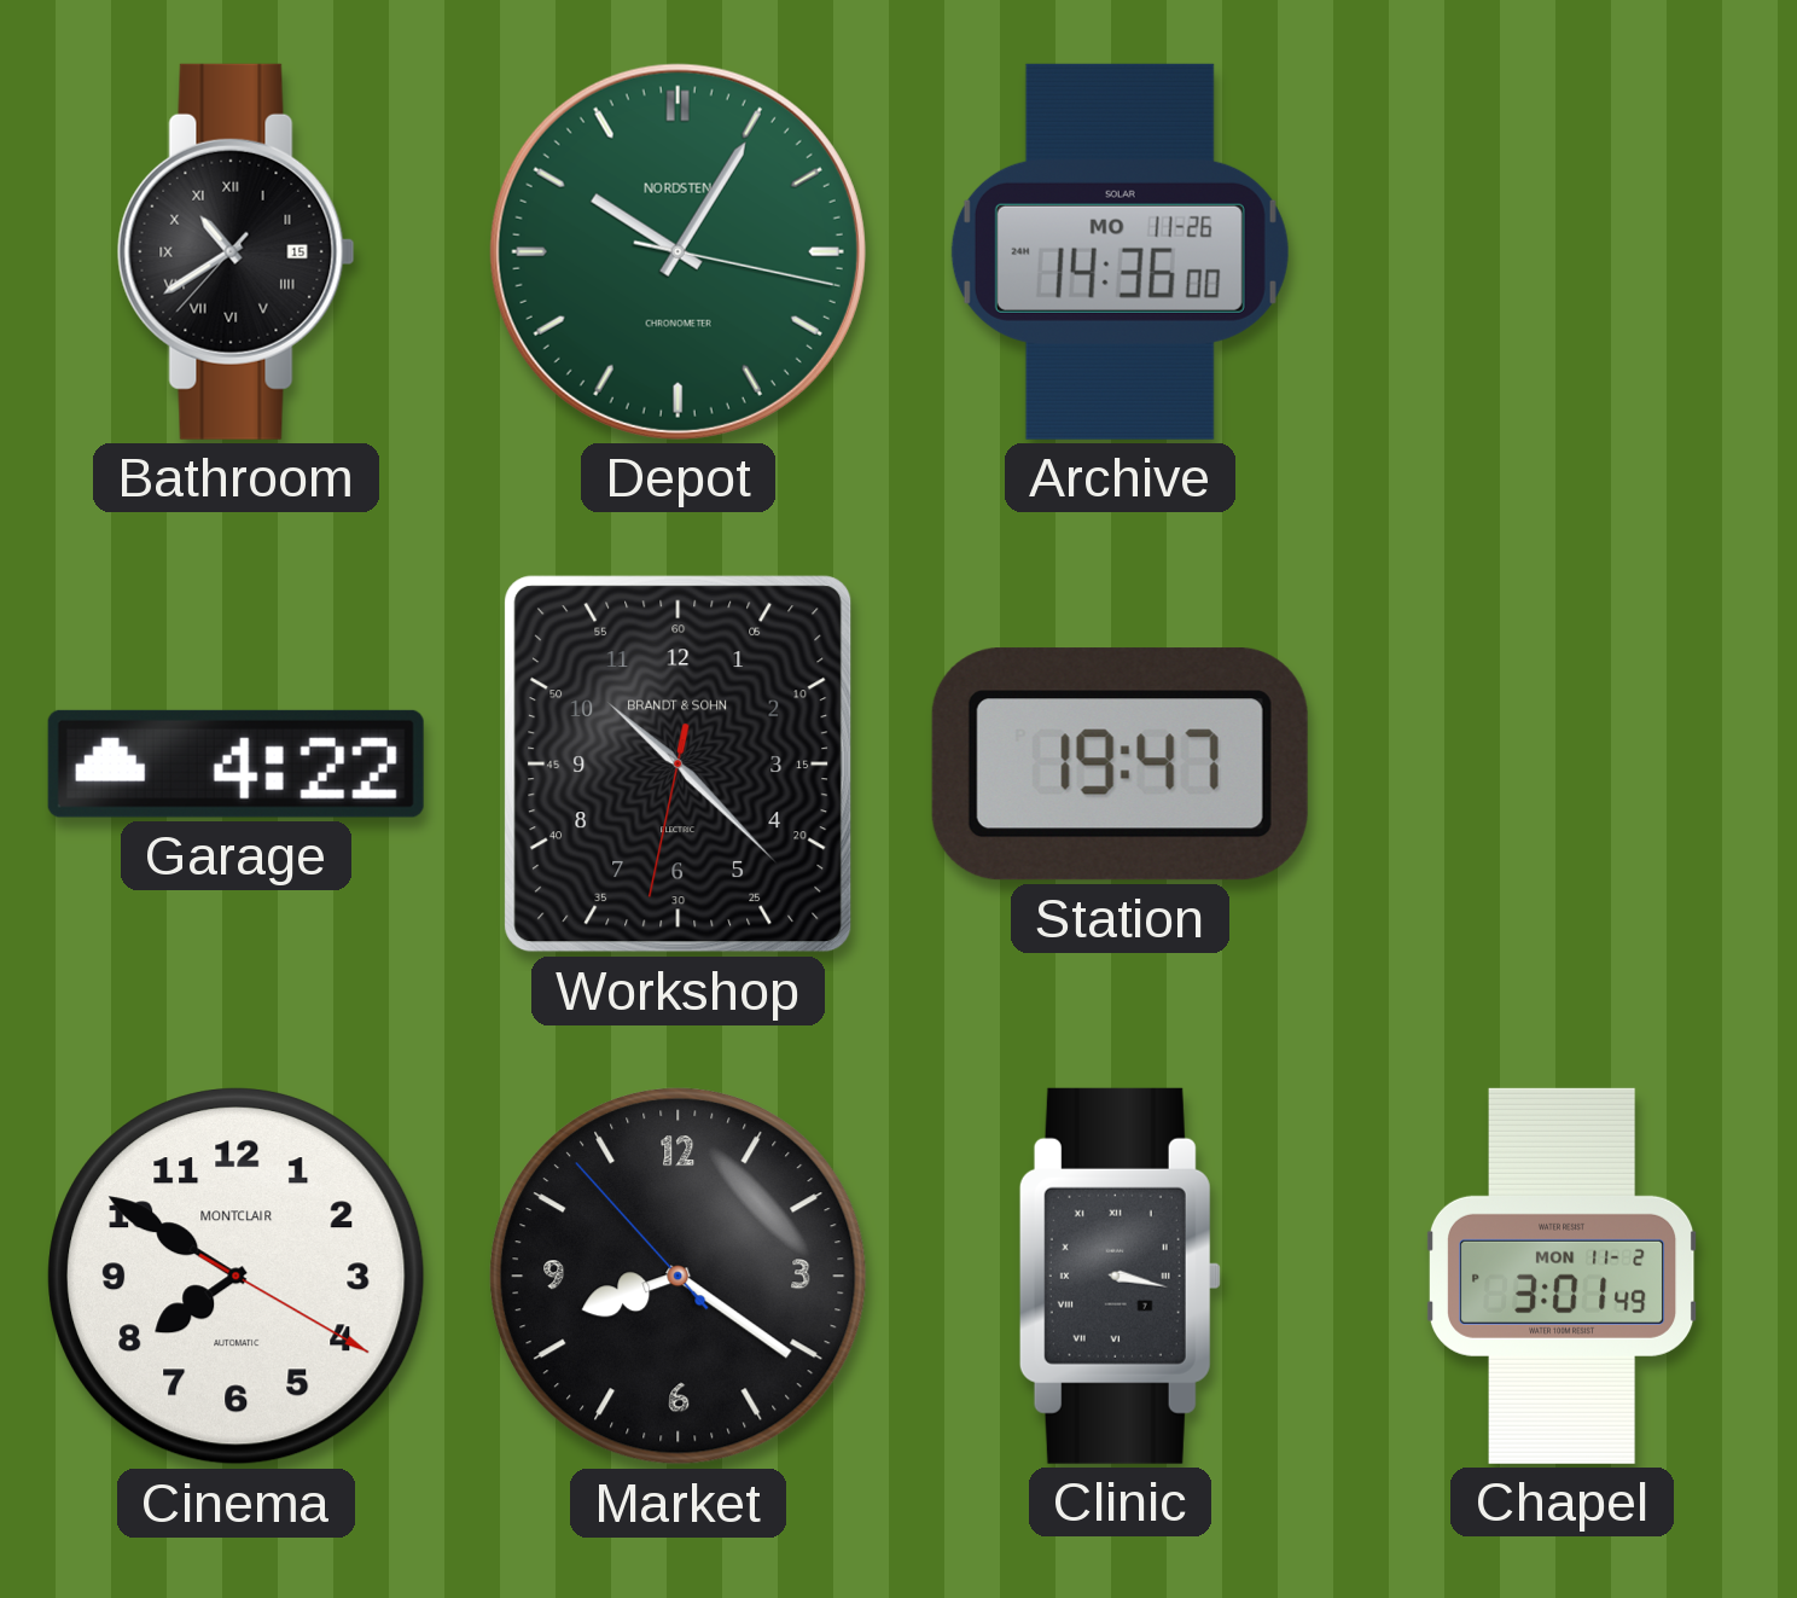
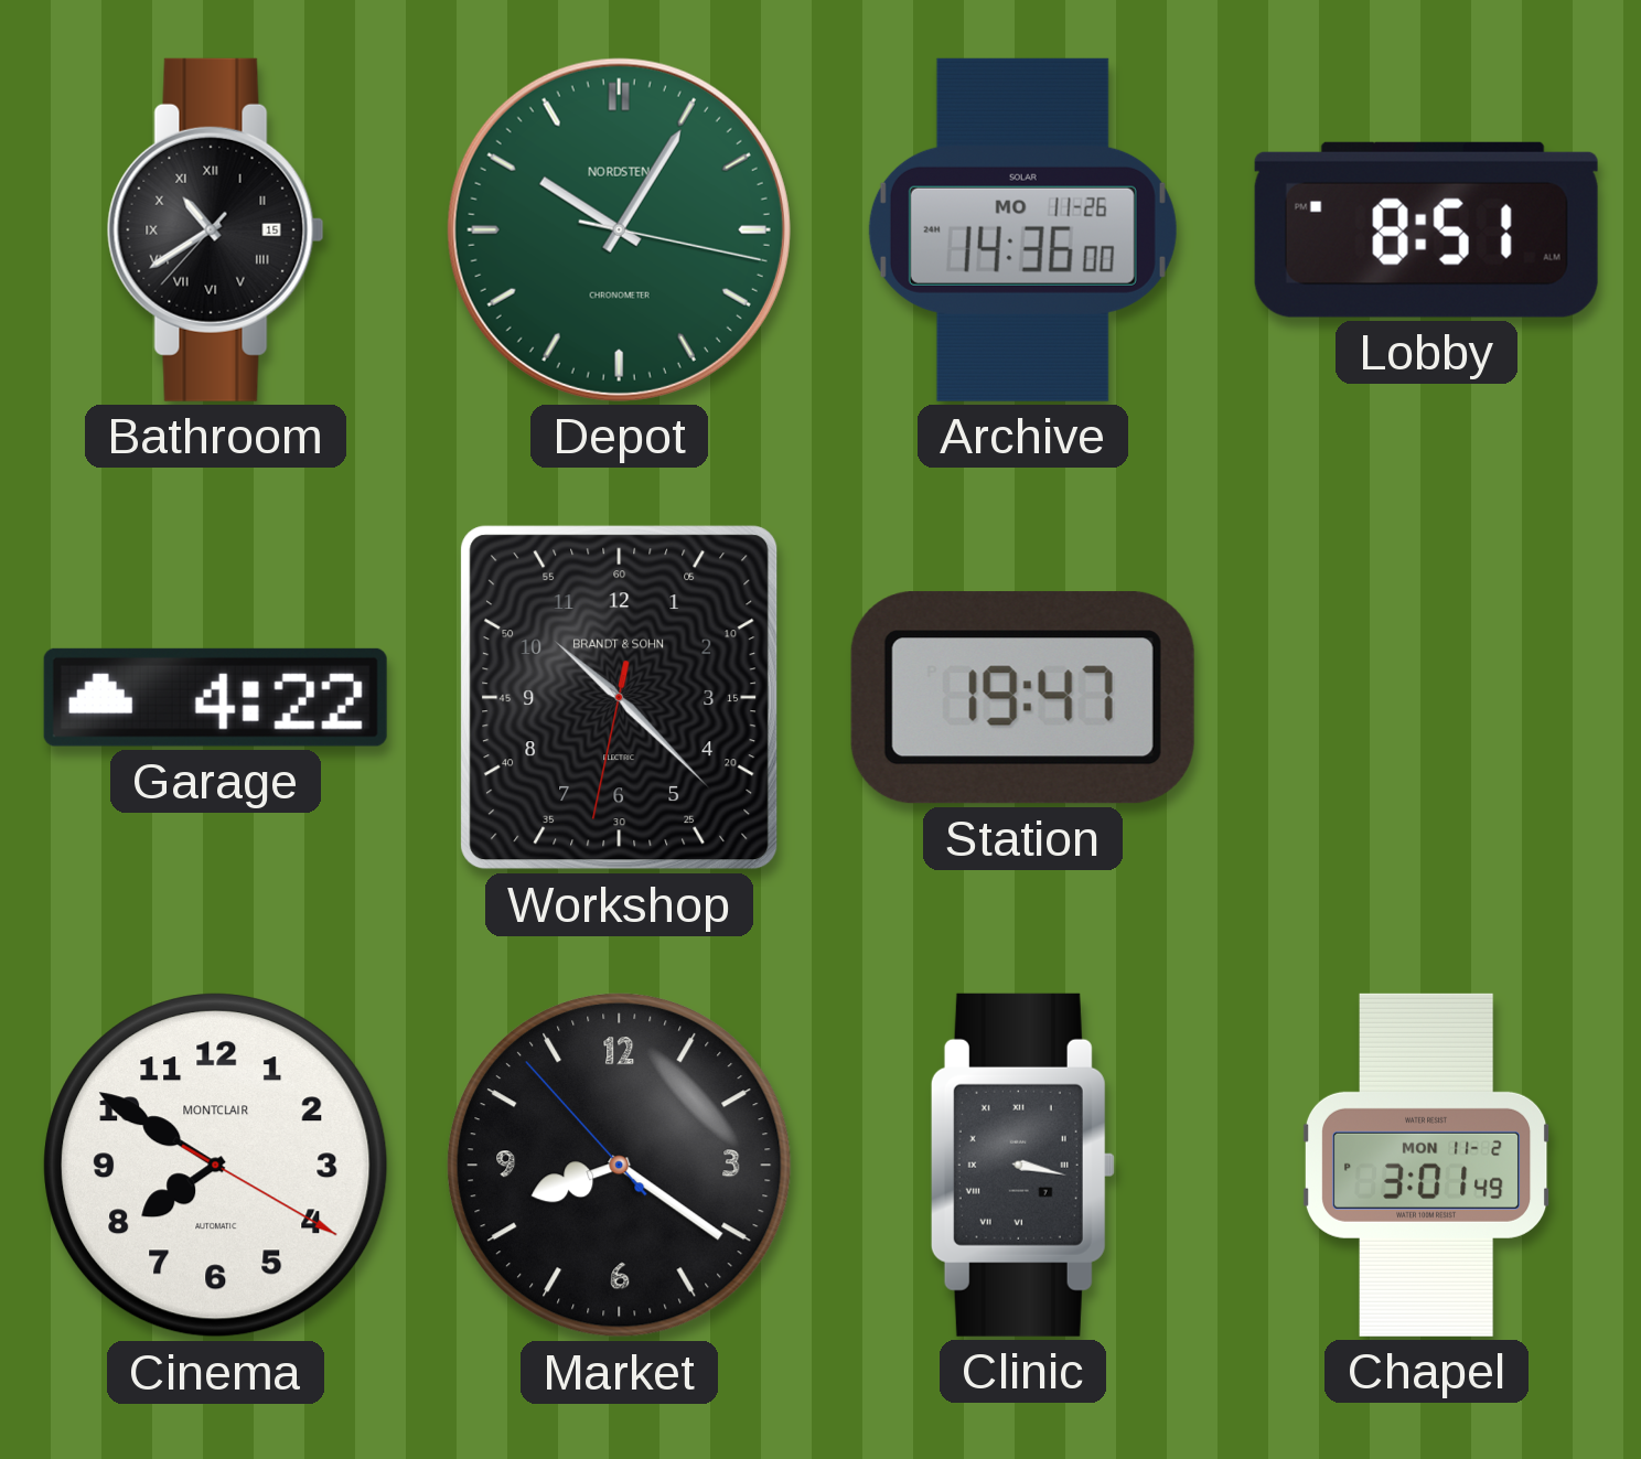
Lobby: none -> 8:51
